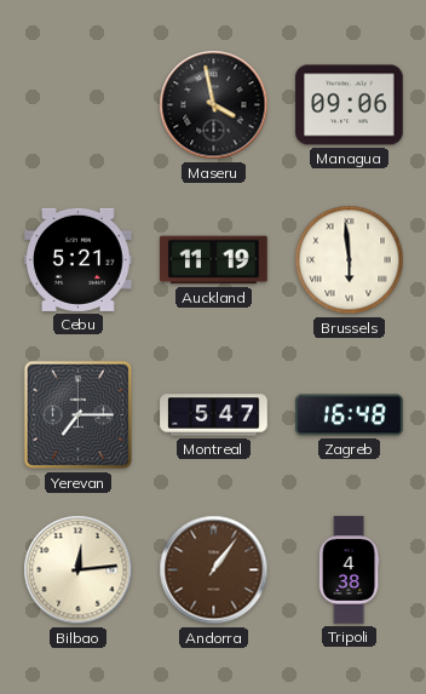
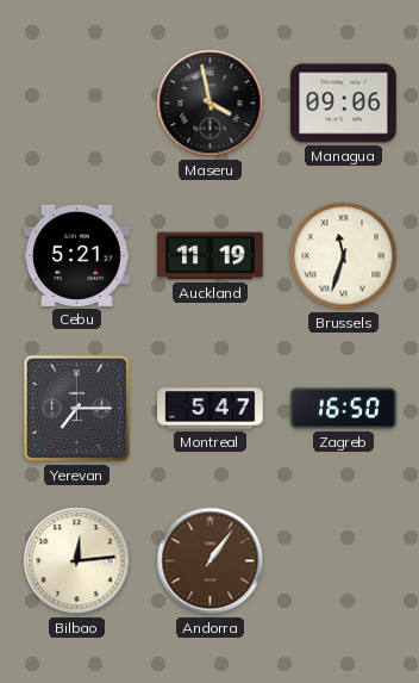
Brussels: 5:59 -> 11:33
Zagreb: 16:48 -> 16:50
Tripoli: 4:38 -> none
